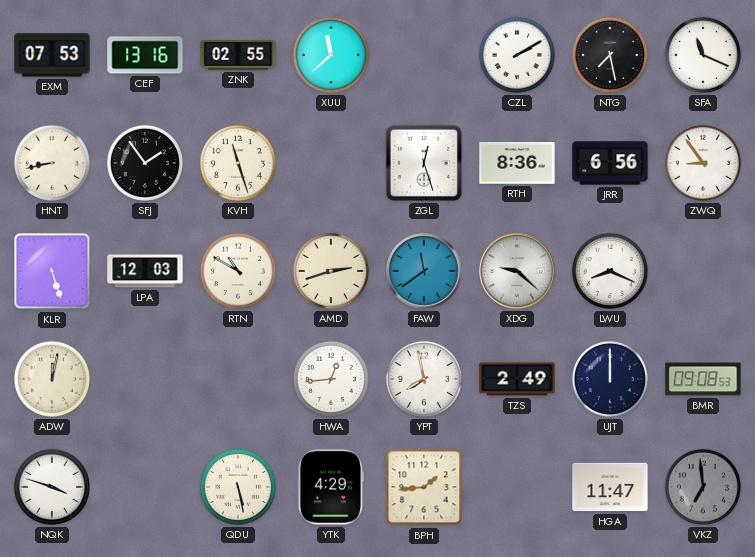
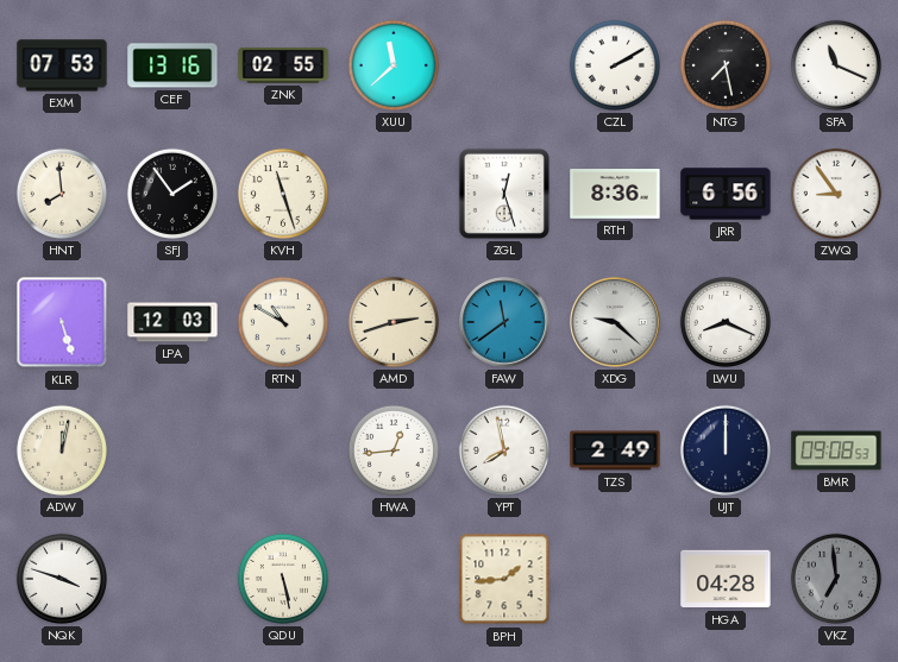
HNT: 8:43 -> 7:59
YTK: 4:29 -> none
HGA: 11:47 -> 04:28
